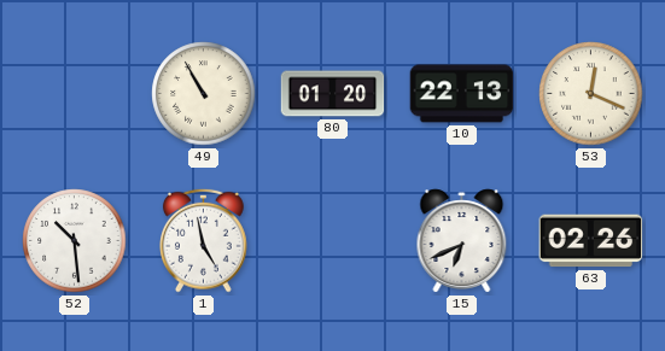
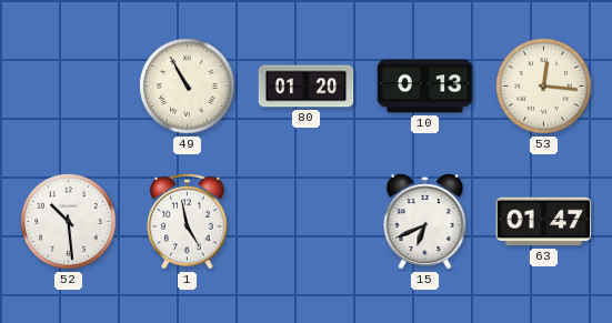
10: 22:13 -> 0:13
53: 12:19 -> 12:16
63: 02:26 -> 01:47
